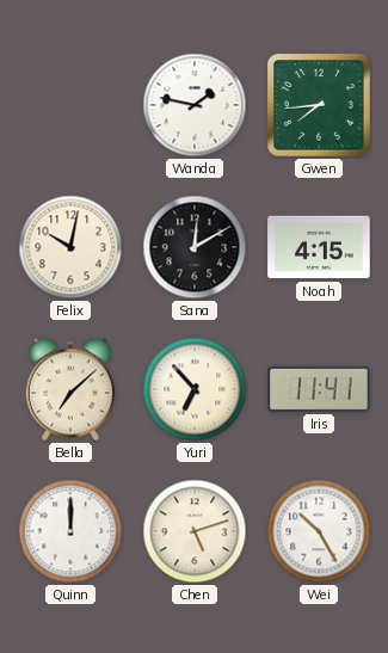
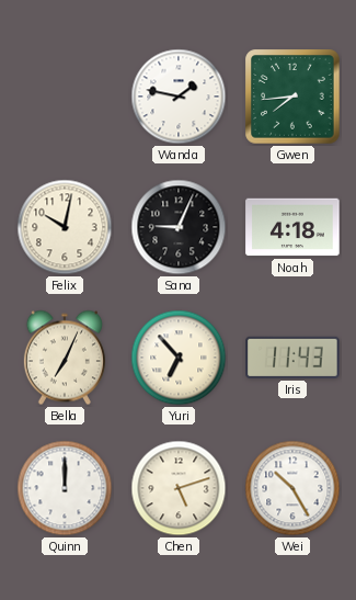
Sana: 12:10 -> 9:04
Noah: 4:15 -> 4:18
Bella: 7:08 -> 7:04
Iris: 11:41 -> 11:43
